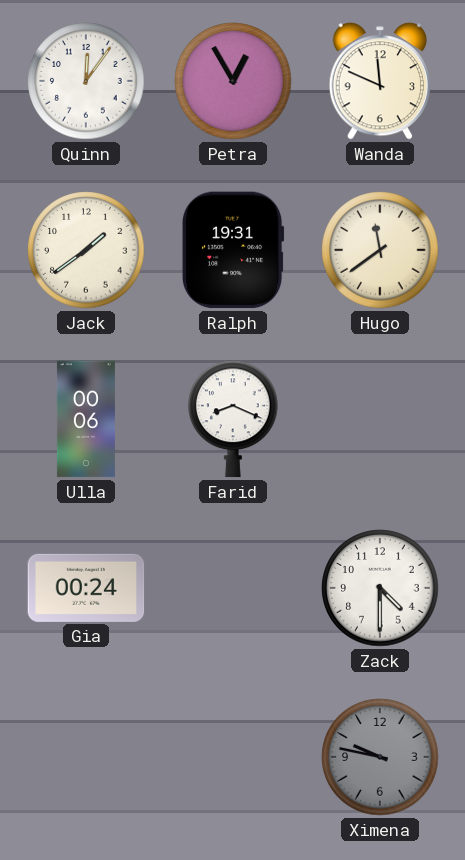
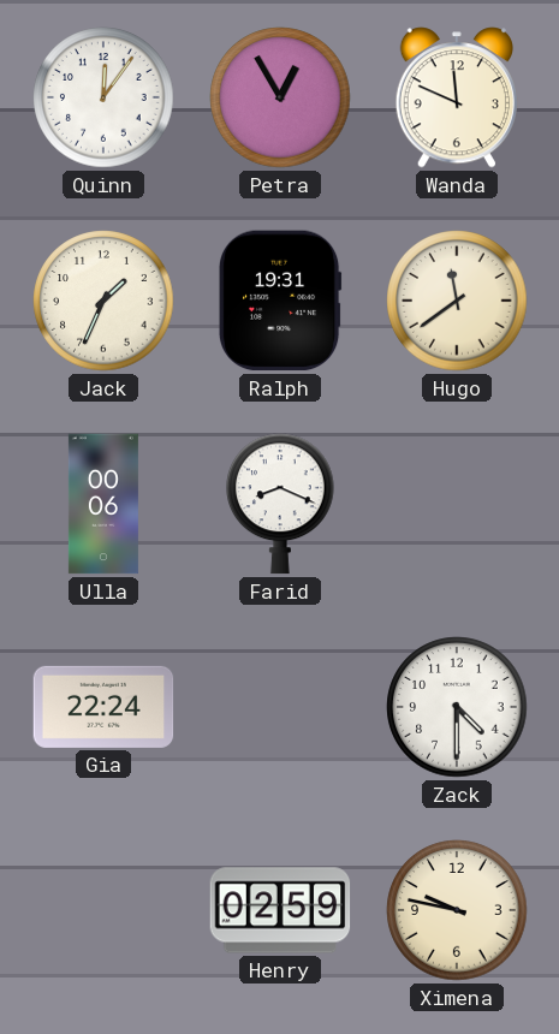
Jack: 1:39 -> 1:34
Gia: 00:24 -> 22:24
Henry: none -> 02:59
Ximena dial: grey -> cream
